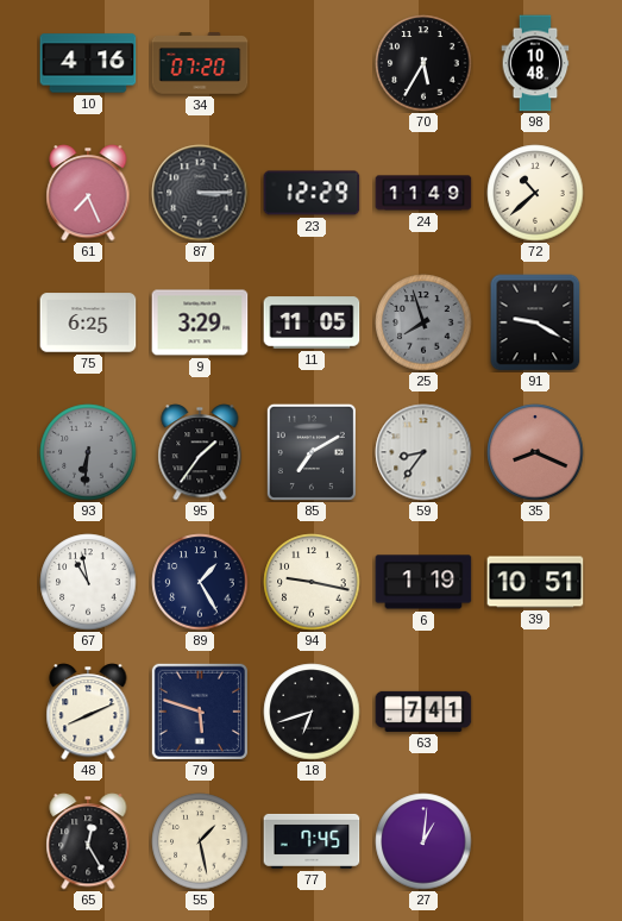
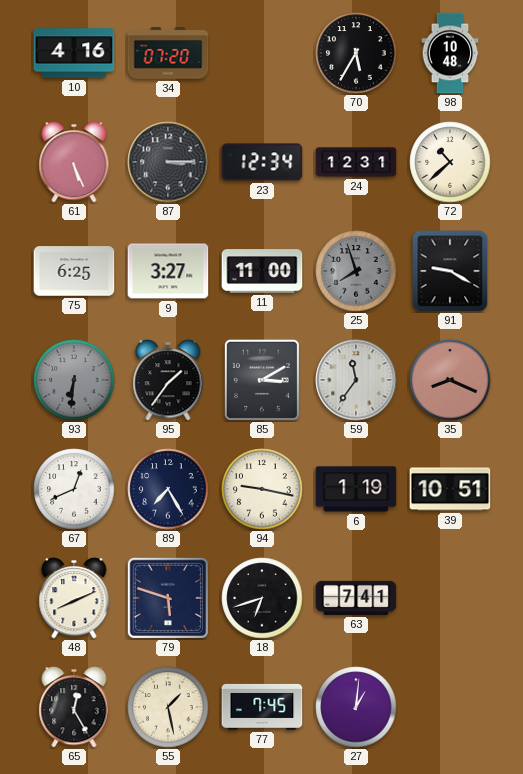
61: 7:26 -> 5:26
23: 12:29 -> 12:34
24: 11:49 -> 12:31
9: 3:29 -> 3:27
11: 11:05 -> 11:00
85: 7:10 -> 3:10
59: 8:36 -> 11:36
67: 10:58 -> 12:41
89: 1:25 -> 7:25
